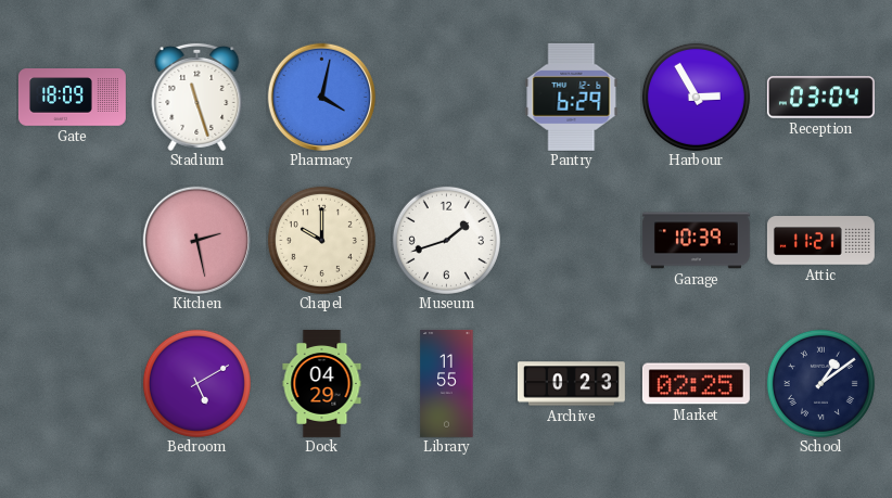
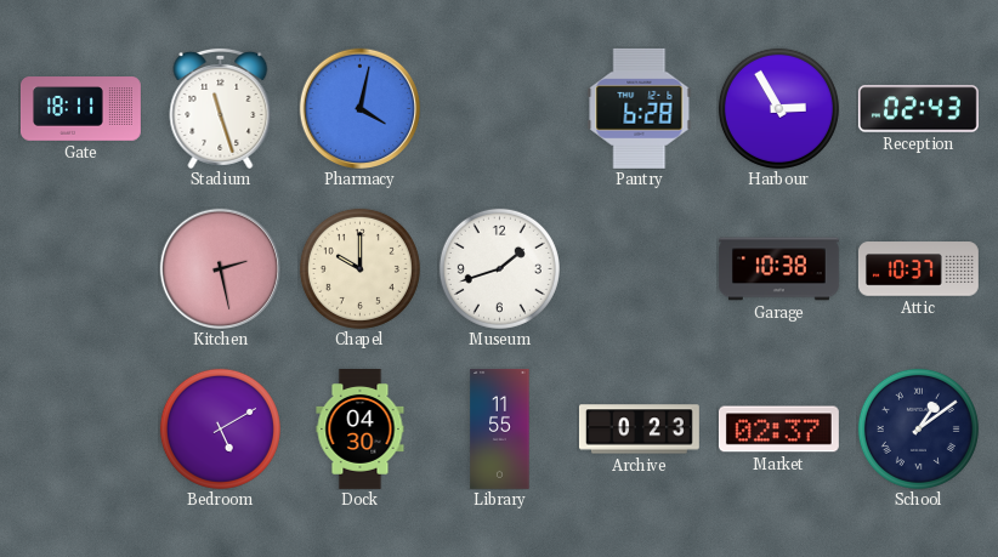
Gate: 18:09 -> 18:11
Pantry: 6:29 -> 6:28
Reception: 03:04 -> 02:43
Garage: 10:39 -> 10:38
Attic: 11:21 -> 10:37
Dock: 04:29 -> 04:30
Market: 02:25 -> 02:37
